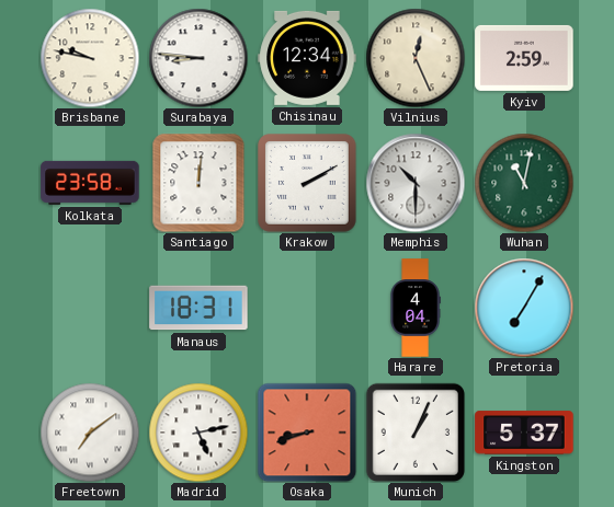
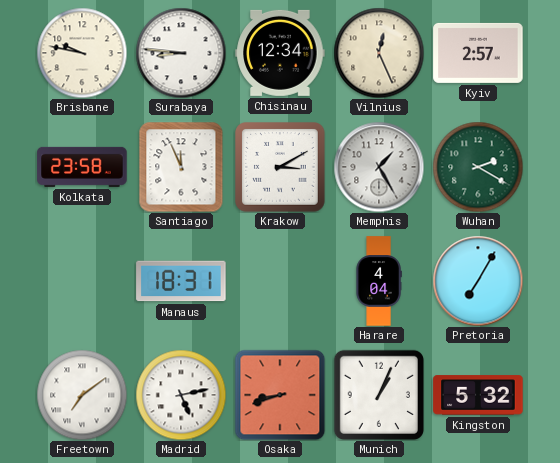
Kyiv: 2:59 -> 2:57
Santiago: 12:01 -> 11:56
Krakow: 2:10 -> 3:10
Memphis: 10:30 -> 1:25
Wuhan: 11:02 -> 2:20
Kingston: 5:37 -> 5:32
